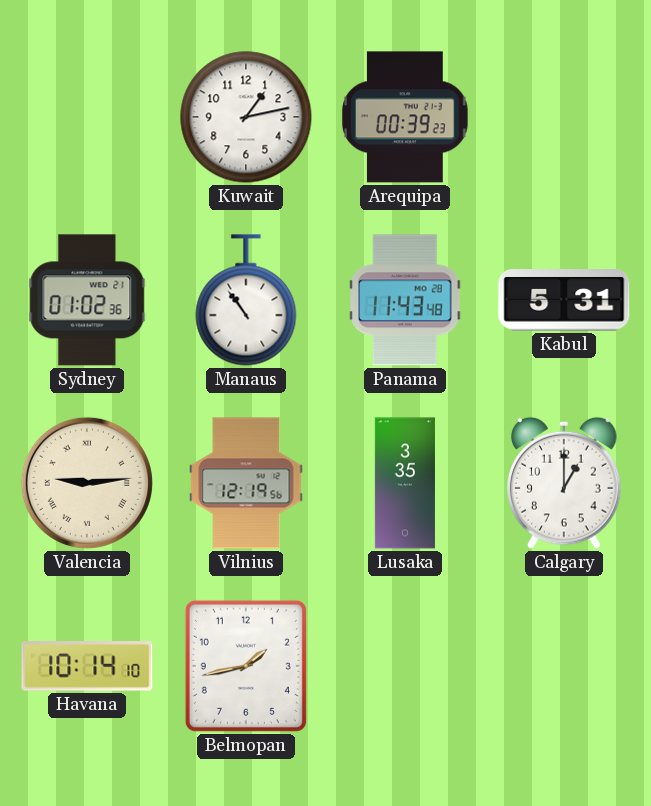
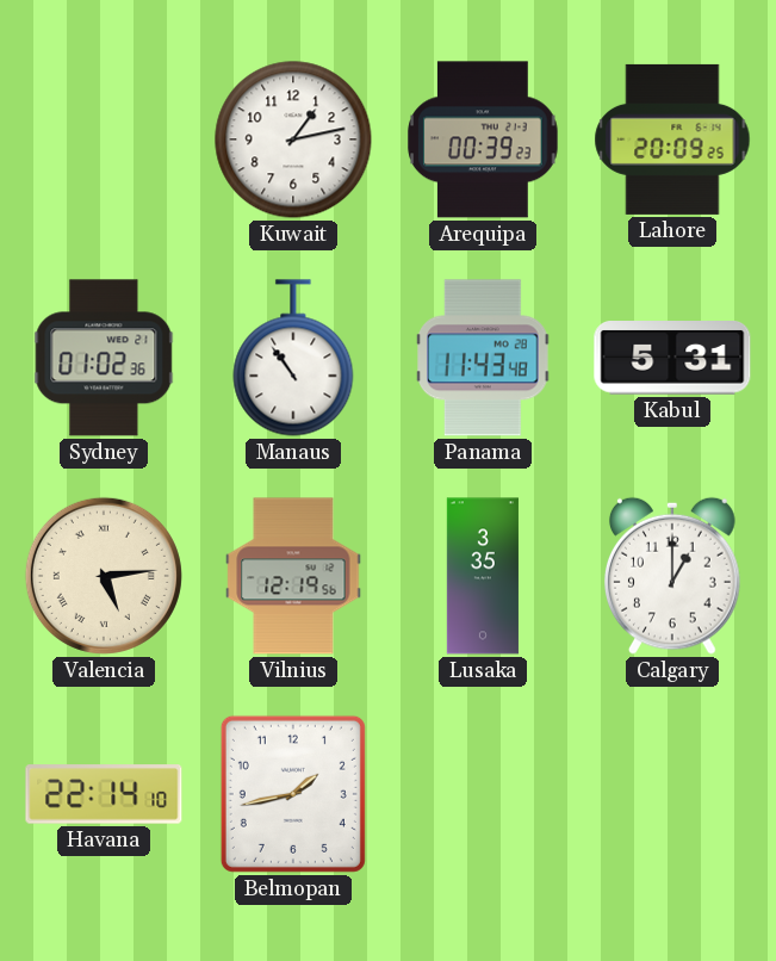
Lahore: none -> 20:09
Valencia: 9:14 -> 5:14
Havana: 10:14 -> 22:14
